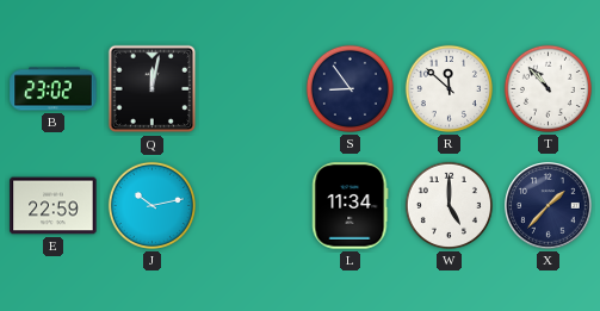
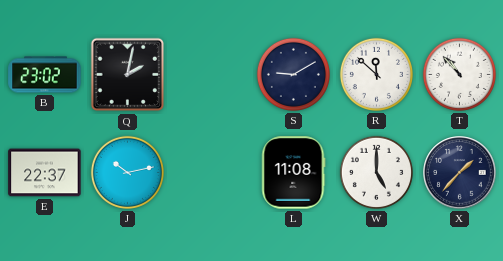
Q: 12:02 -> 2:02
S: 8:54 -> 9:10
E: 22:59 -> 22:37
L: 11:34 -> 11:08
